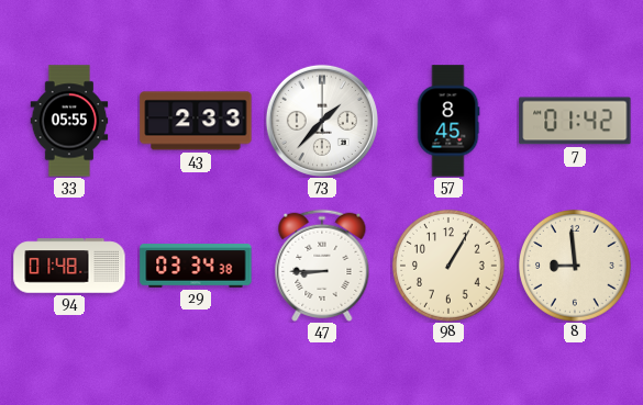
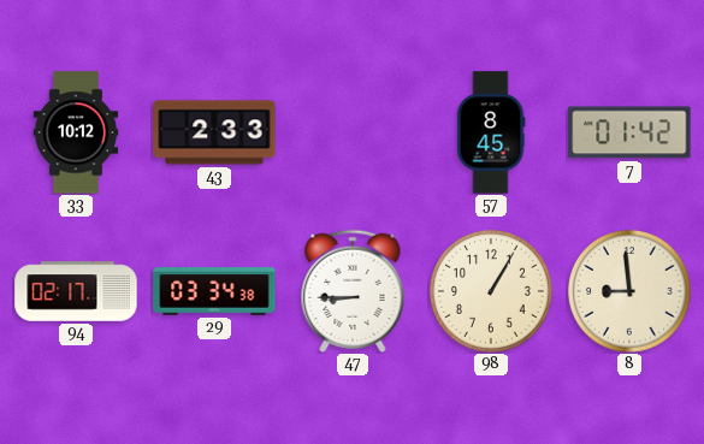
33: 05:55 -> 10:12
73: 1:37 -> none
94: 01:48 -> 02:17
